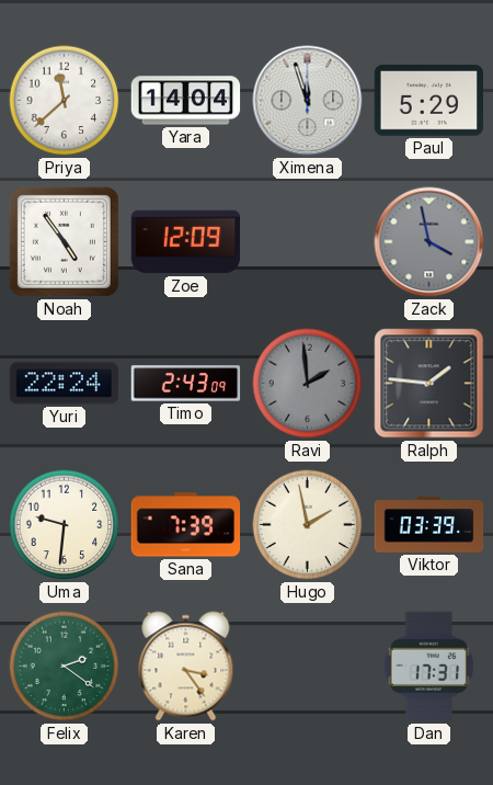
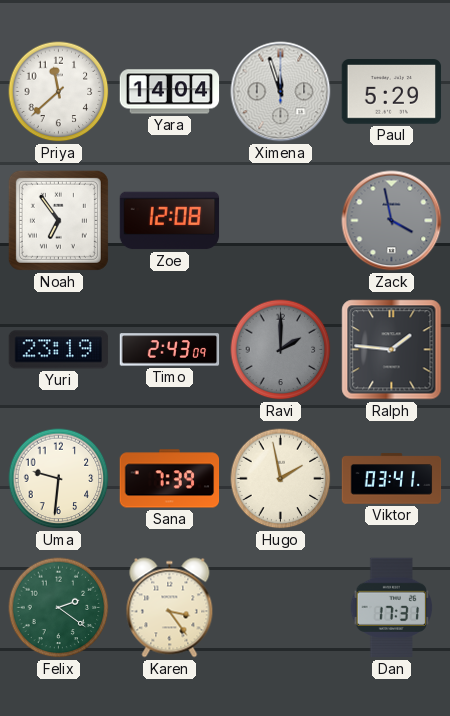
Noah: 4:54 -> 6:54
Zoe: 12:09 -> 12:08
Yuri: 22:24 -> 23:19
Ravi: 1:59 -> 2:00
Viktor: 03:39 -> 03:41
